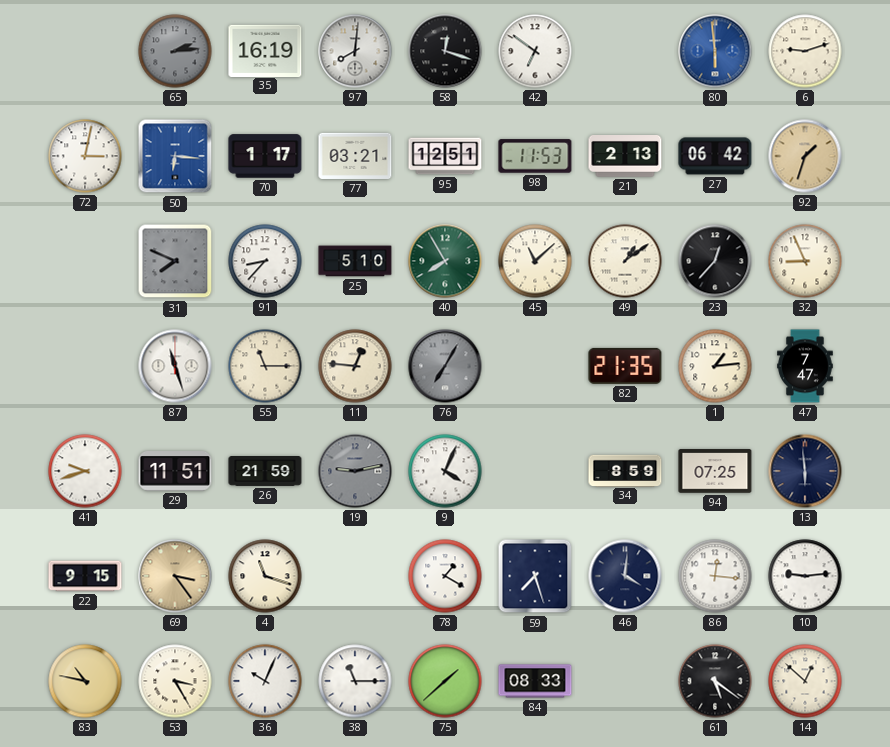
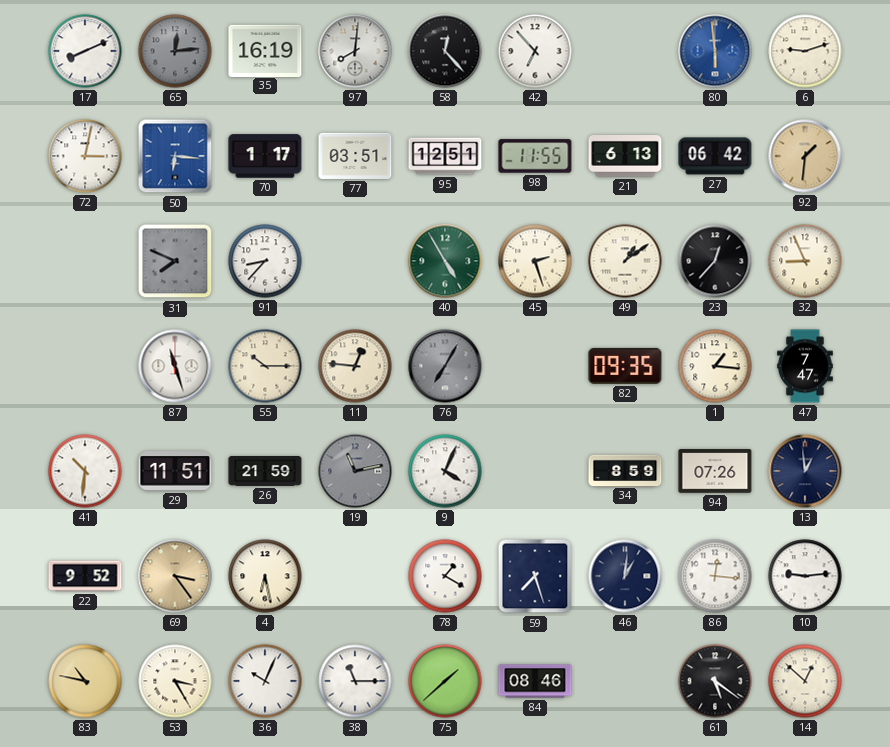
17: none -> 8:11
65: 2:14 -> 12:14
58: 12:18 -> 12:23
42: 6:51 -> 6:53
77: 03:21 -> 03:51
98: 11:53 -> 11:55
21: 2:13 -> 6:13
92: 1:33 -> 1:31
25: 5:10 -> none
40: 7:55 -> 4:55
45: 11:08 -> 2:27
55: 11:15 -> 10:15
82: 21:35 -> 09:35
1: 1:14 -> 1:16
41: 9:42 -> 10:31
19: 9:13 -> 11:13
94: 07:25 -> 07:26
13: 5:59 -> 12:59
22: 9:15 -> 9:52
4: 11:18 -> 6:28
46: 4:01 -> 1:01
84: 08:33 -> 08:46
